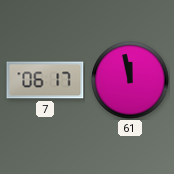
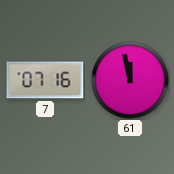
7: 06:17 -> 07:16
